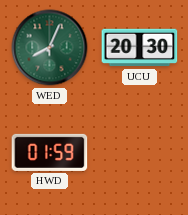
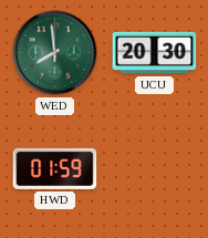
WED: 8:04 -> 7:59
